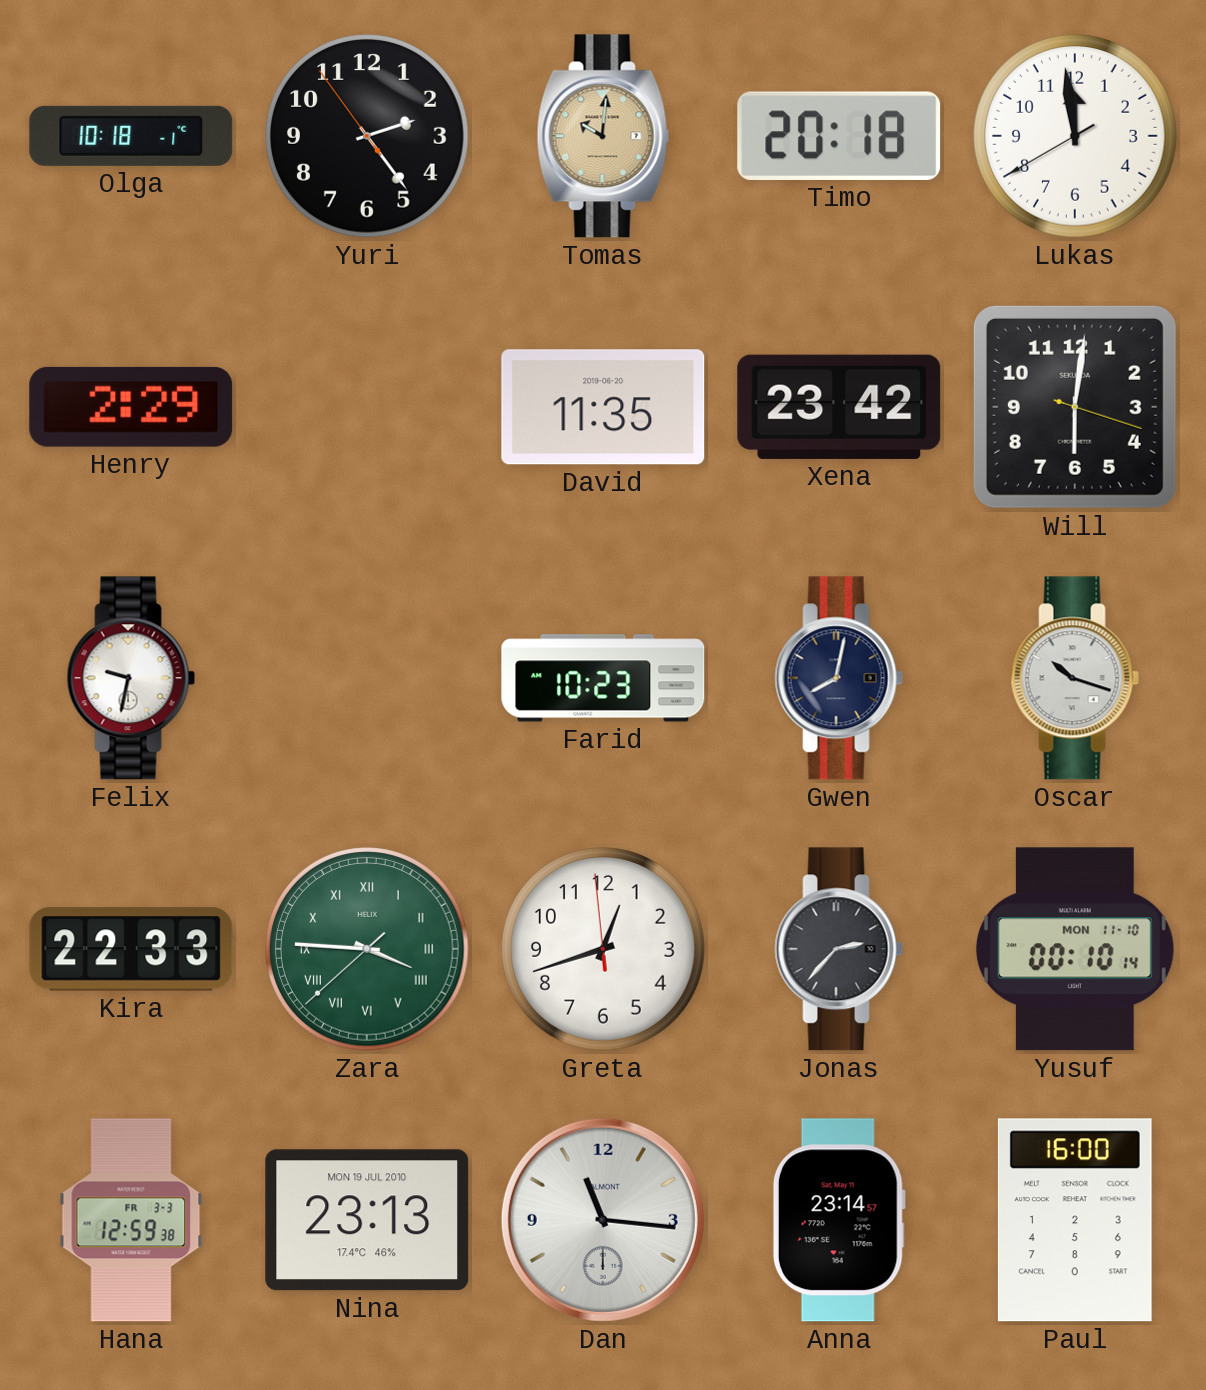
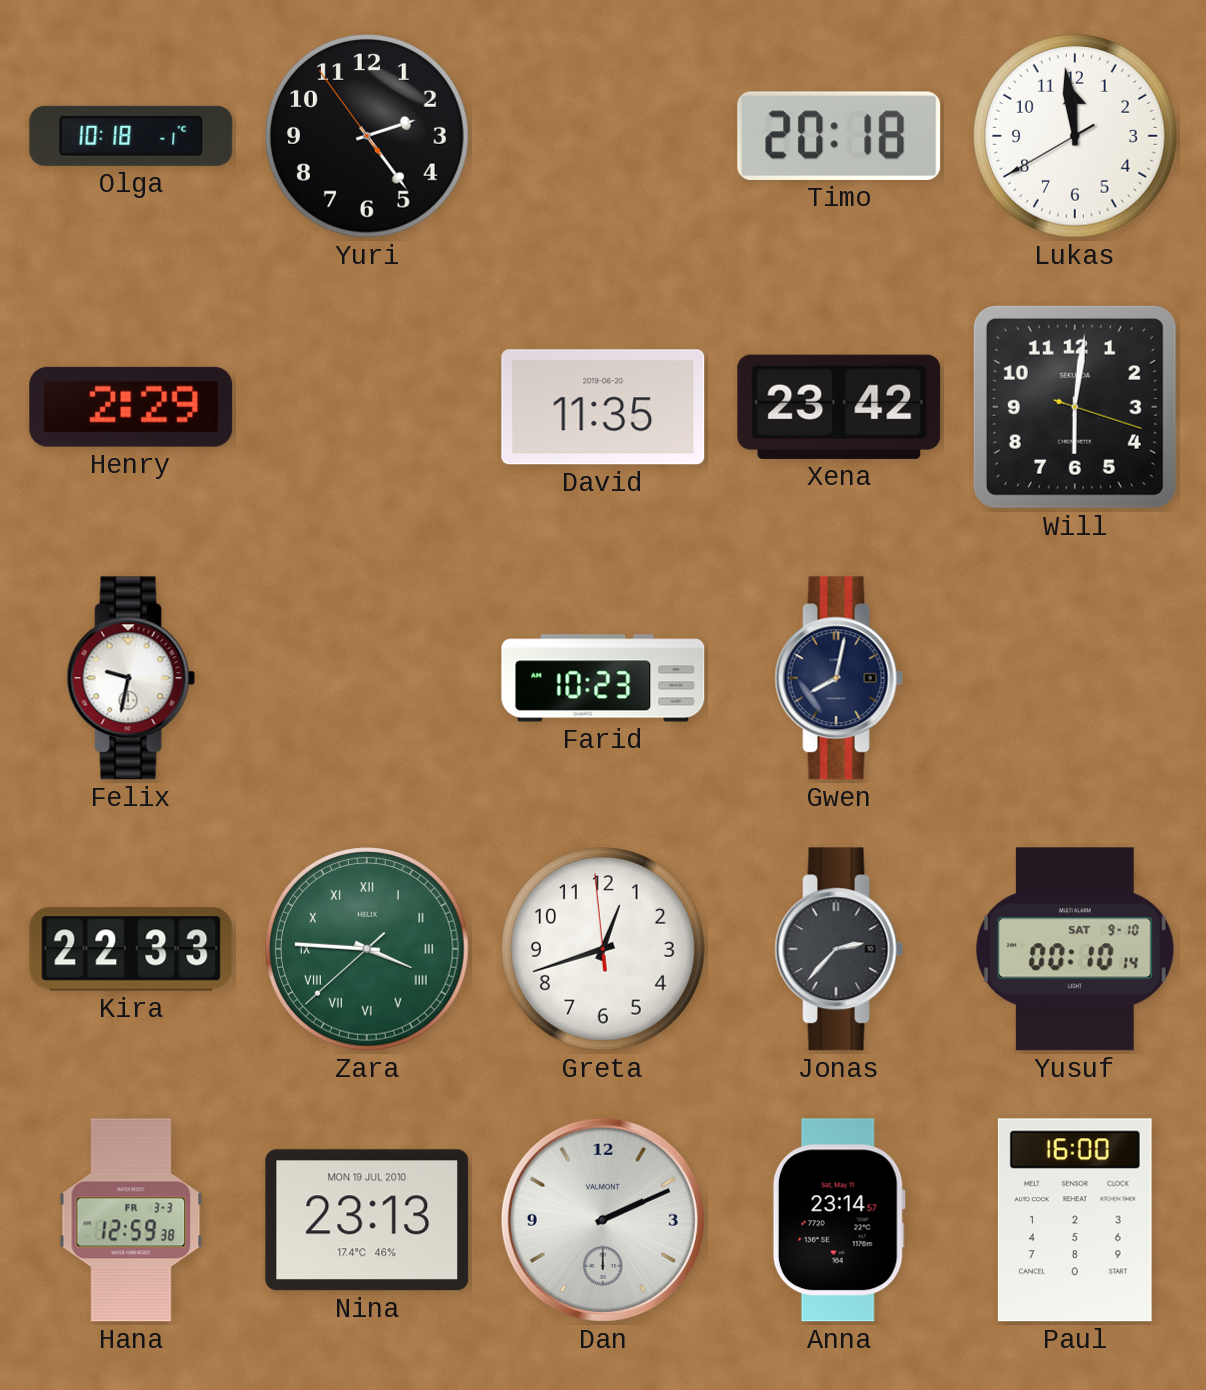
Tomas: 10:01 -> none
Oscar: 10:18 -> none
Yusuf date: MON 11-10 -> SAT 9-10
Dan: 11:16 -> 2:11
